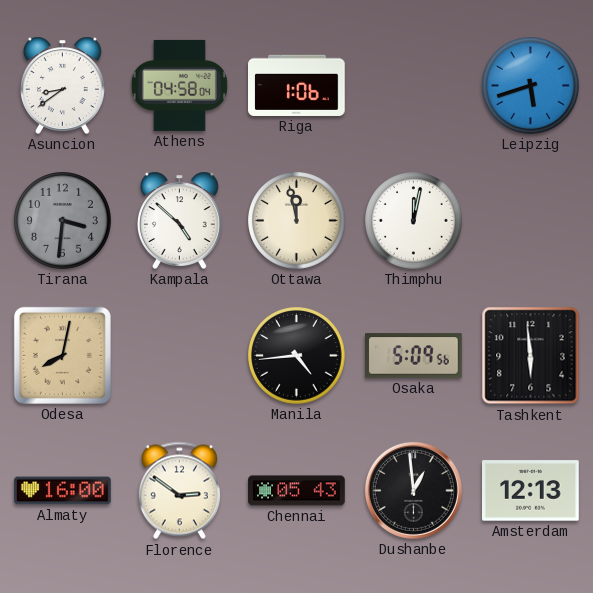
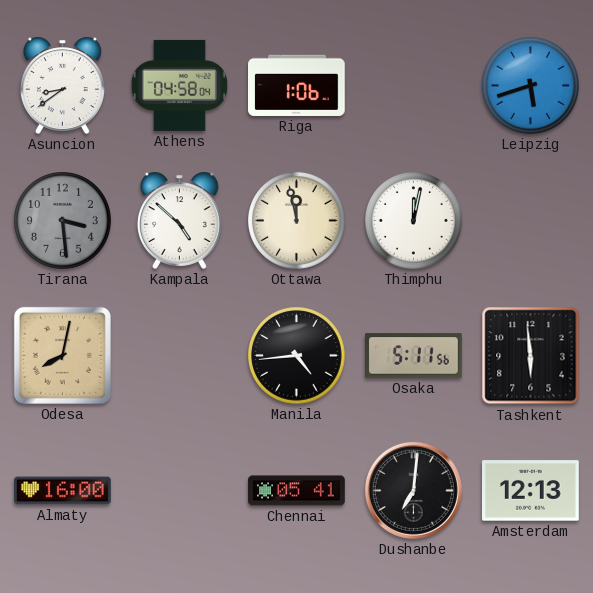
Tirana: 3:31 -> 3:29
Osaka: 5:09 -> 5:11
Florence: 2:51 -> none
Chennai: 05:43 -> 05:41
Dushanbe: 12:59 -> 7:01
